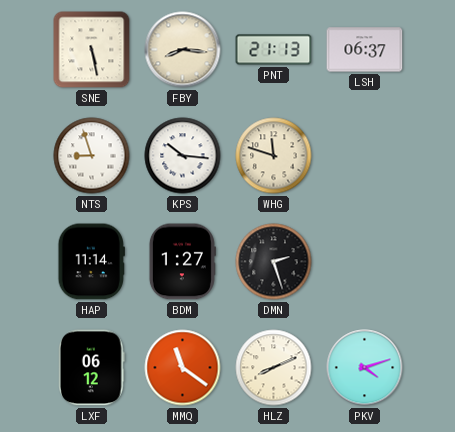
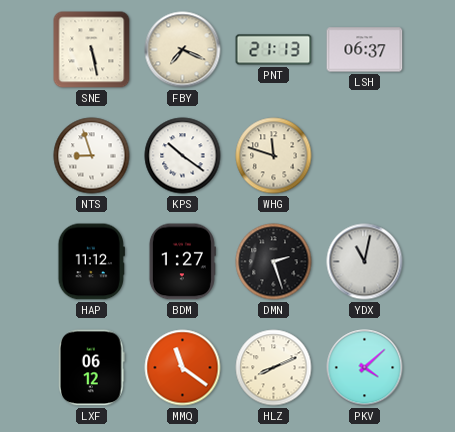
FBY: 8:16 -> 7:19
KPS: 10:16 -> 10:21
HAP: 11:14 -> 11:12
YDX: none -> 11:02
PKV: 4:12 -> 4:08
